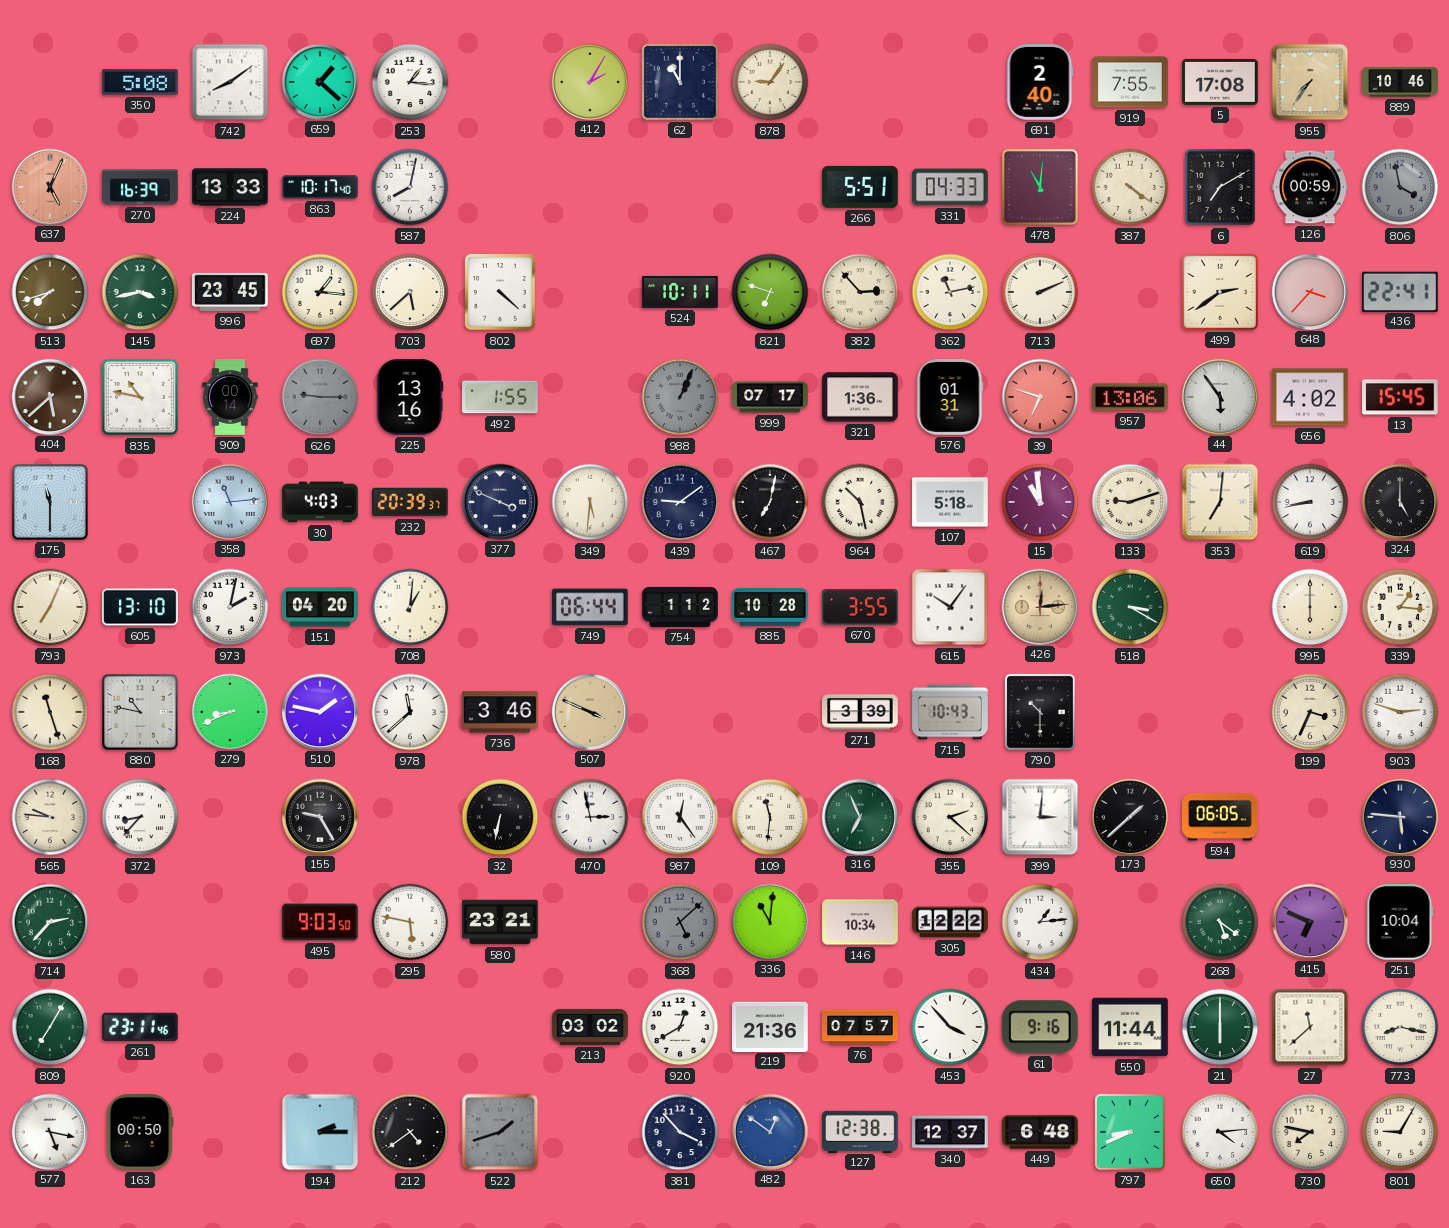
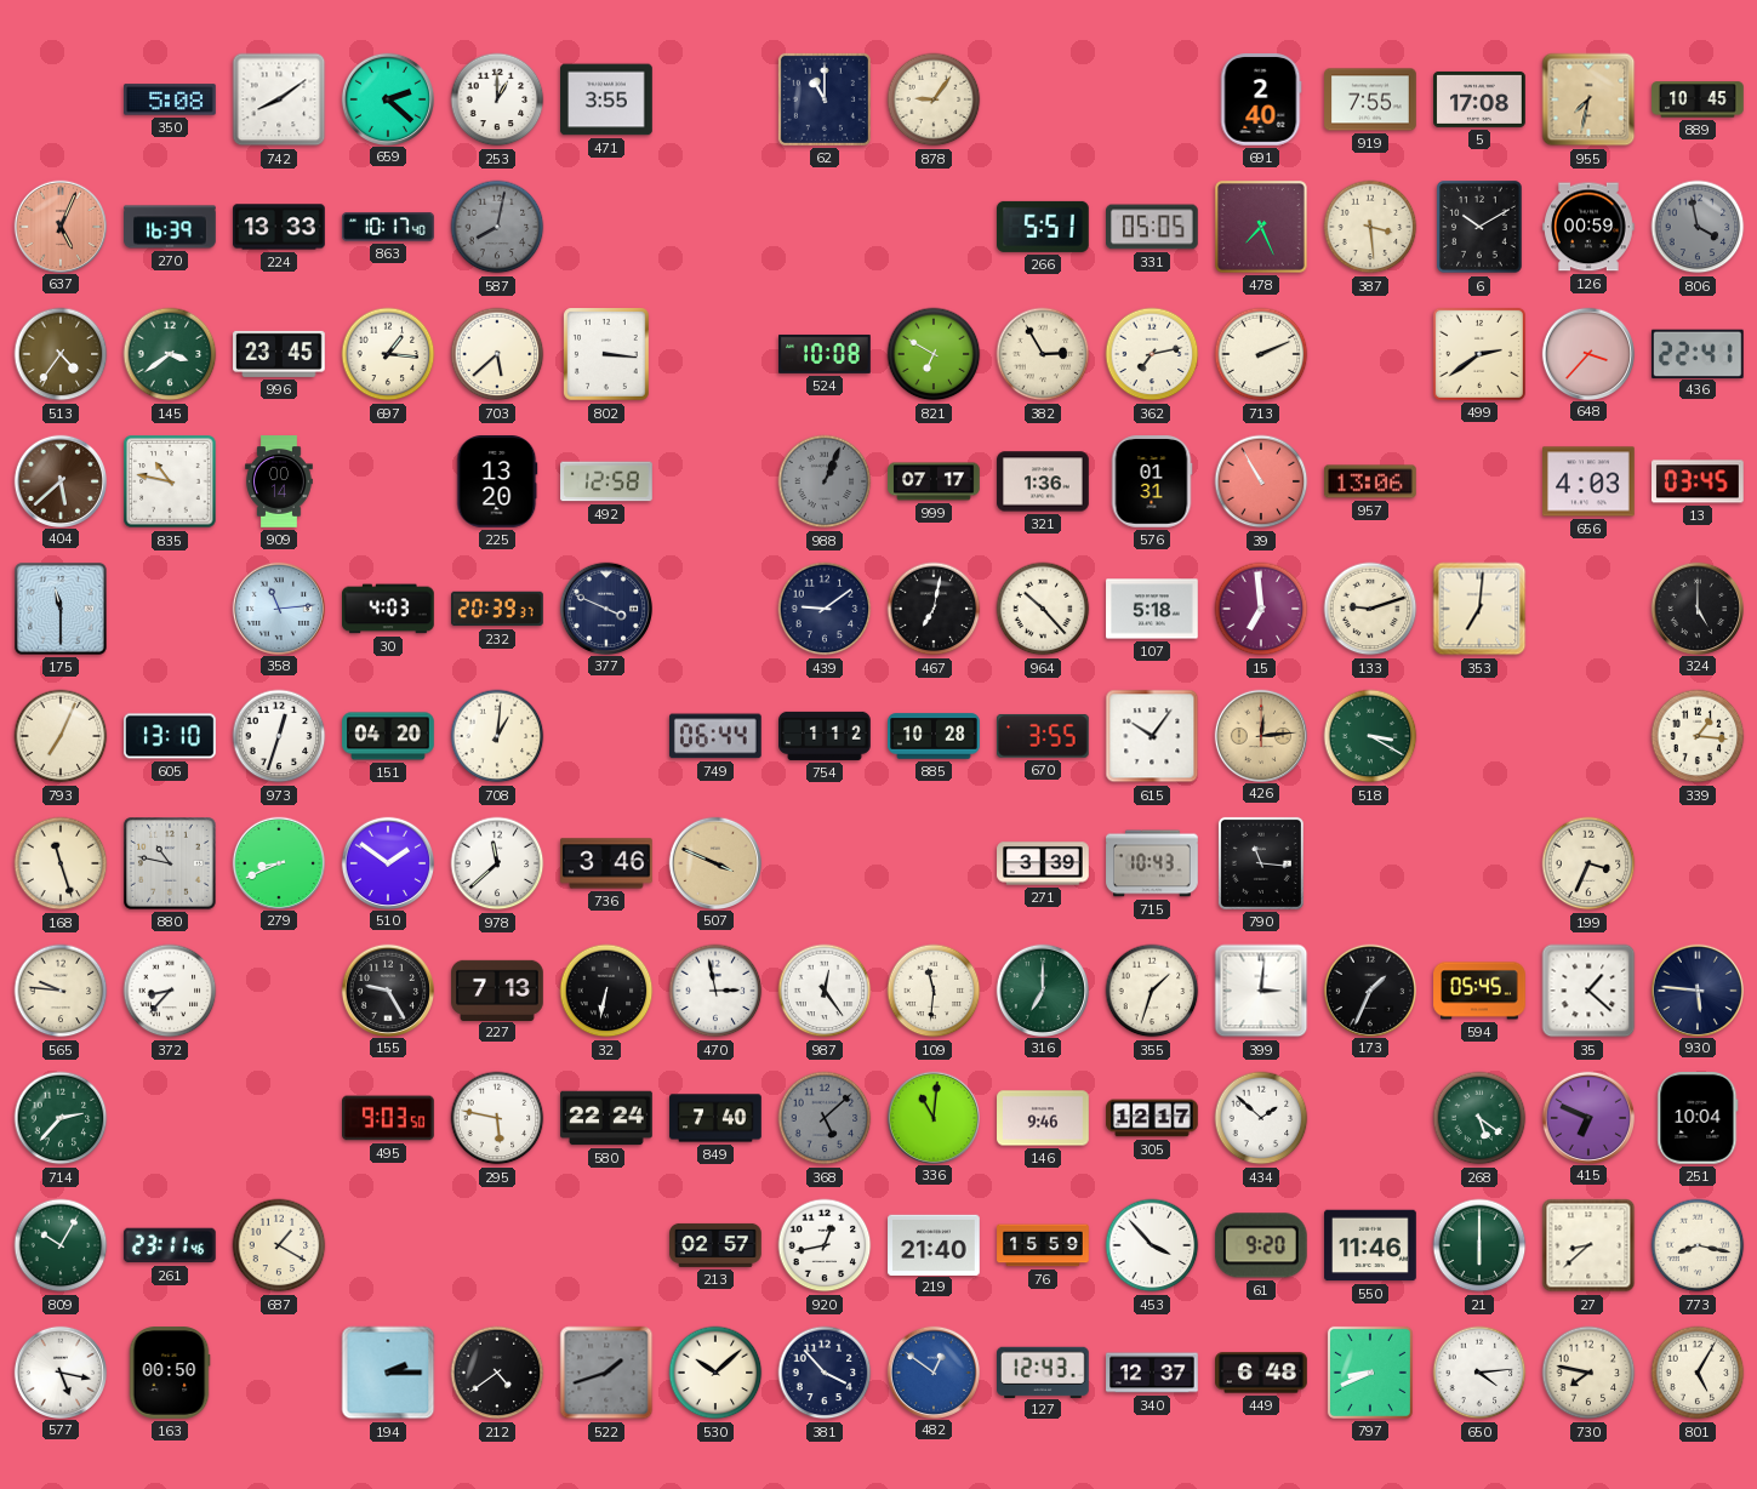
659: 1:22 -> 2:22
253: 1:16 -> 1:00
471: none -> 3:55
412: 2:05 -> none
955: 7:36 -> 7:32
889: 10:46 -> 10:45
587 dial: white -> grey
331: 04:33 -> 05:05
478: 11:01 -> 7:26
387: 4:21 -> 3:29
6: 7:10 -> 10:10
513: 7:42 -> 4:36
145: 3:43 -> 3:39
802: 4:22 -> 3:16
524: 10:11 -> 10:08
821: 6:48 -> 6:50
382: 2:53 -> 2:55
362: 11:13 -> 7:13
626: 9:15 -> none
225: 13:16 -> 13:20
492: 1:55 -> 12:58
39: 6:48 -> 10:55
44: 5:54 -> none
656: 4:02 -> 4:03
13: 15:45 -> 03:45
349: 5:31 -> none
964: 10:28 -> 10:23
15: 10:59 -> 6:59
619: 8:43 -> none
973: 2:02 -> 12:33
995: 6:00 -> none
510: 1:47 -> 1:51
790: 10:30 -> 11:16
903: 2:48 -> none
227: none -> 7:13
316: 6:56 -> 7:00
355: 2:22 -> 1:33
173: 1:38 -> 1:34
594: 06:05 -> 05:45
35: none -> 1:22
580: 23:21 -> 22:24
849: none -> 7:40
146: 10:34 -> 9:46
305: 12:22 -> 12:17
434: 1:14 -> 1:52
809: 7:05 -> 10:05
687: none -> 1:20
213: 03:02 -> 02:57
920: 12:40 -> 12:43
219: 21:36 -> 21:40
76: 07:57 -> 15:59
61: 9:16 -> 9:20
550: 11:44 -> 11:46
27: 11:38 -> 8:38
530: none -> 10:08
127: 12:38 -> 12:43
801: 9:05 -> 5:05
